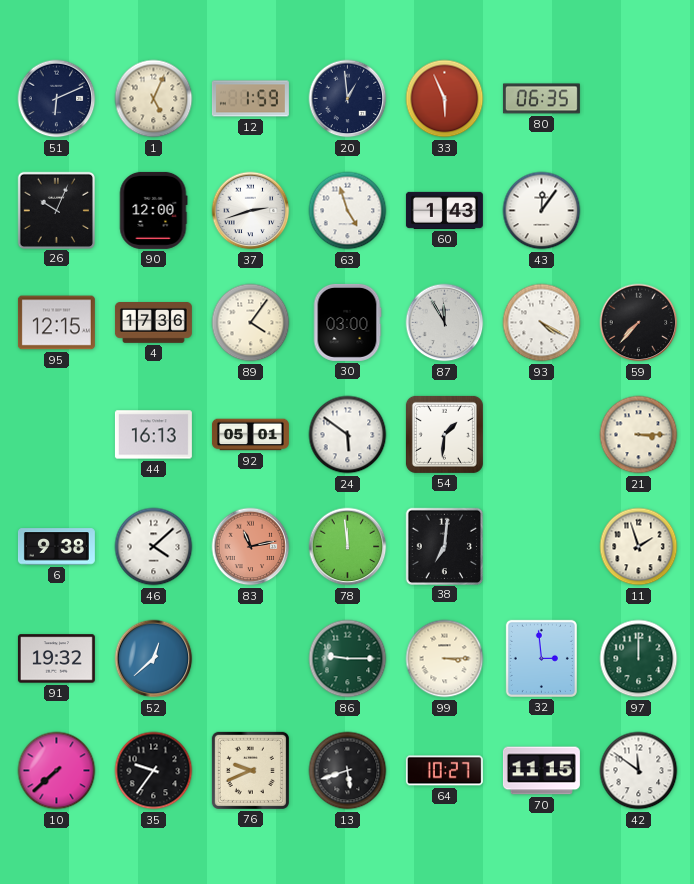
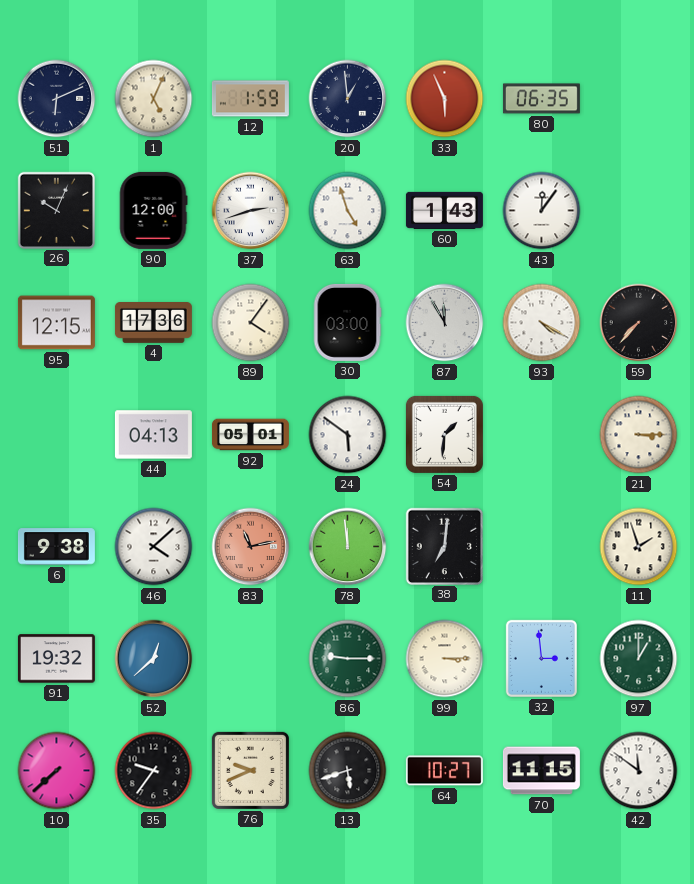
44: 16:13 -> 04:13
97: 12:00 -> 1:00
